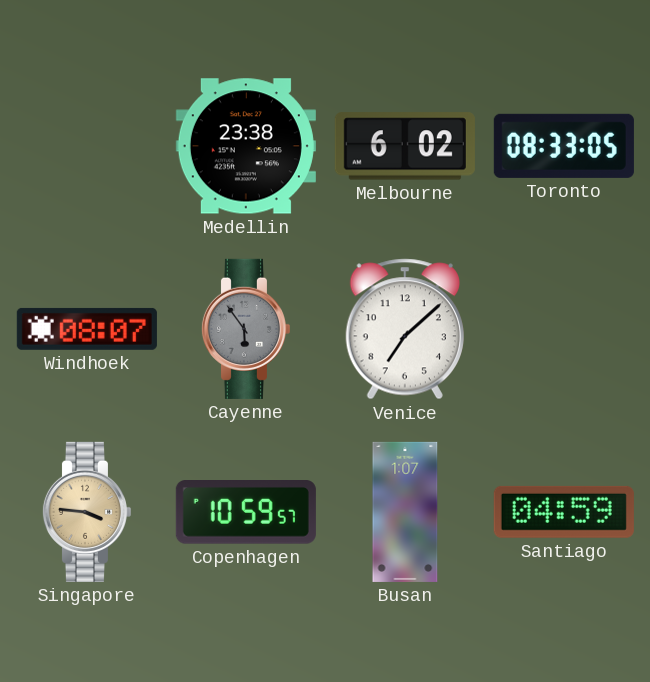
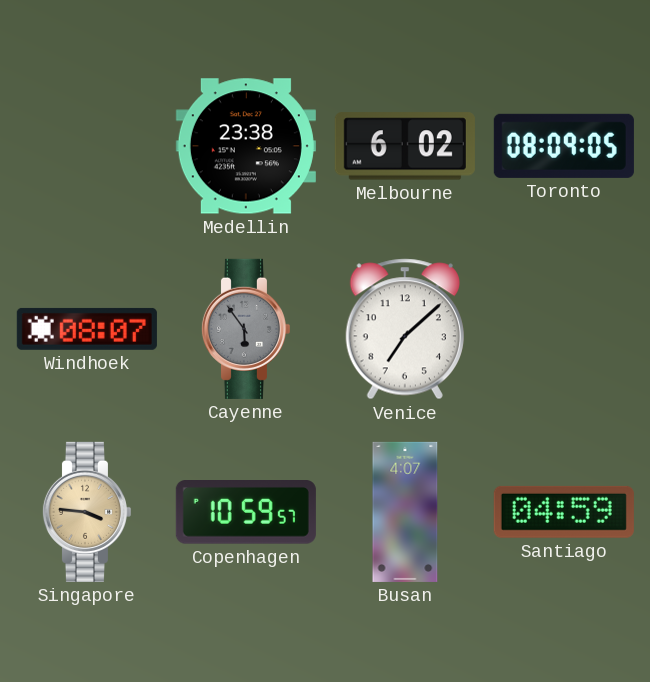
Toronto: 08:33 -> 08:09
Busan: 1:07 -> 4:07
